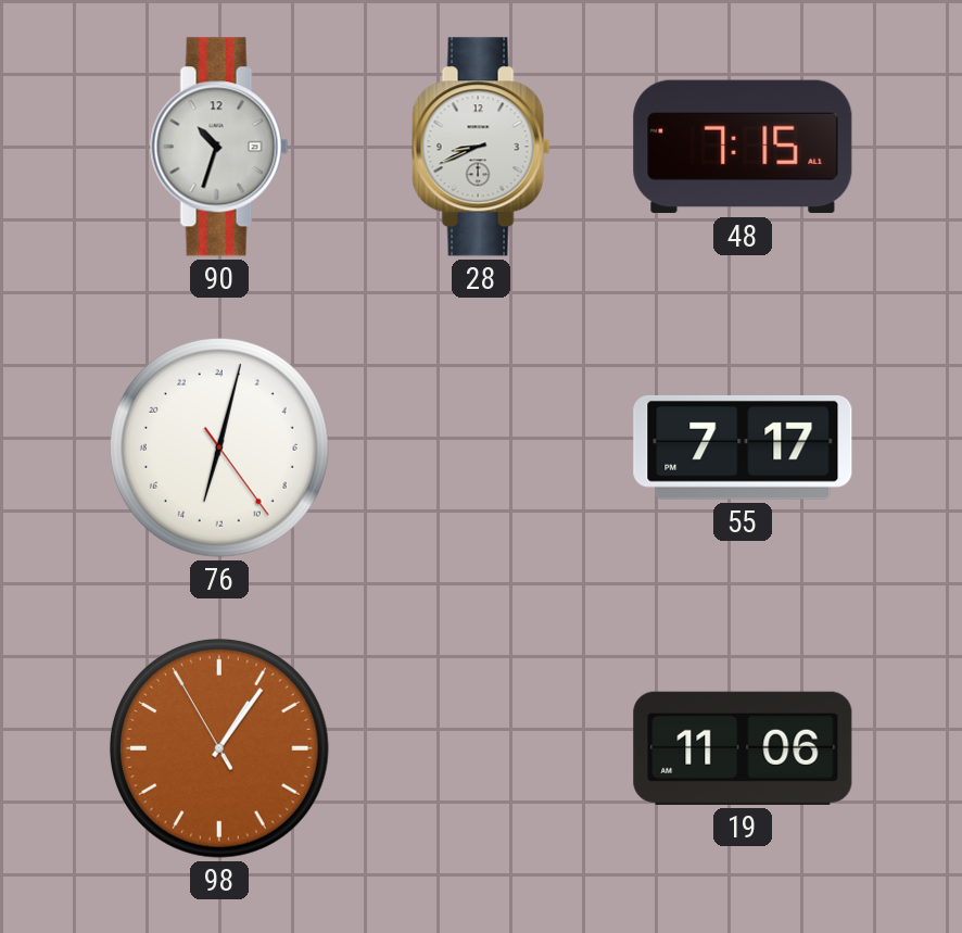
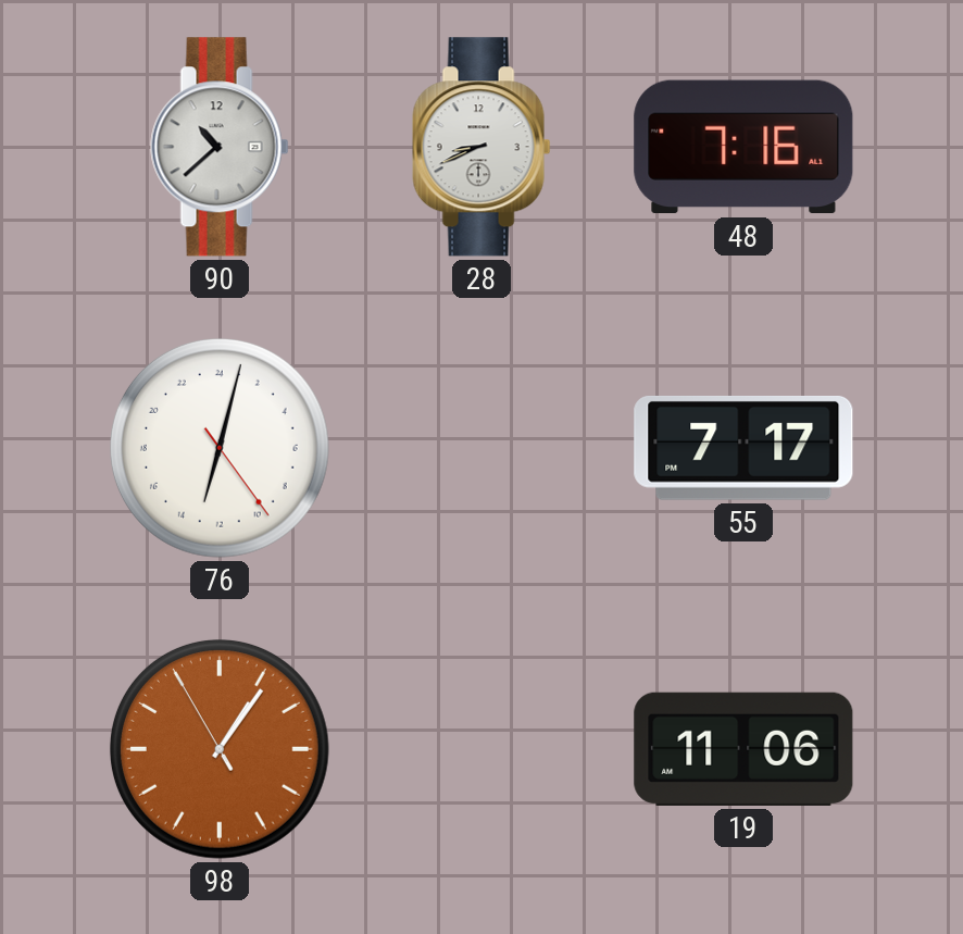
90: 10:33 -> 10:38
48: 7:15 -> 7:16
